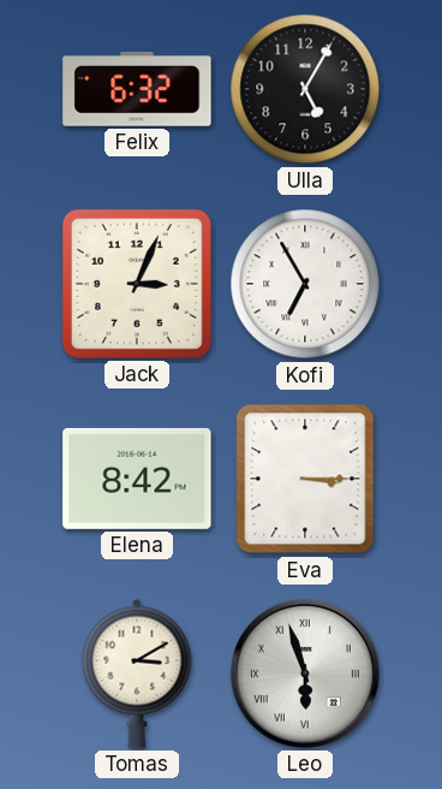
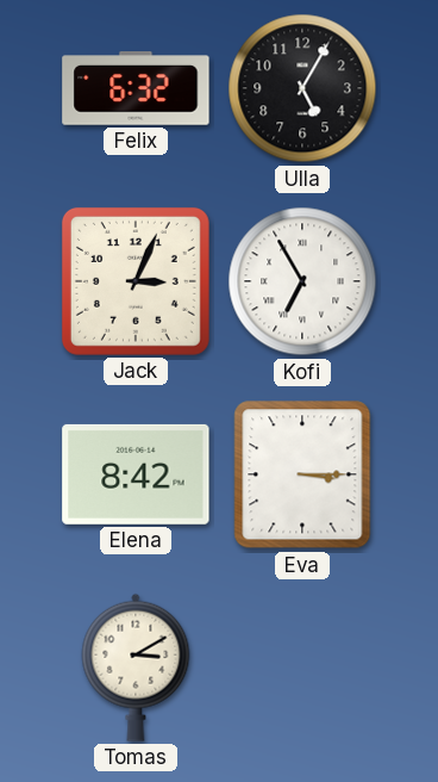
Leo: 5:57 -> none
